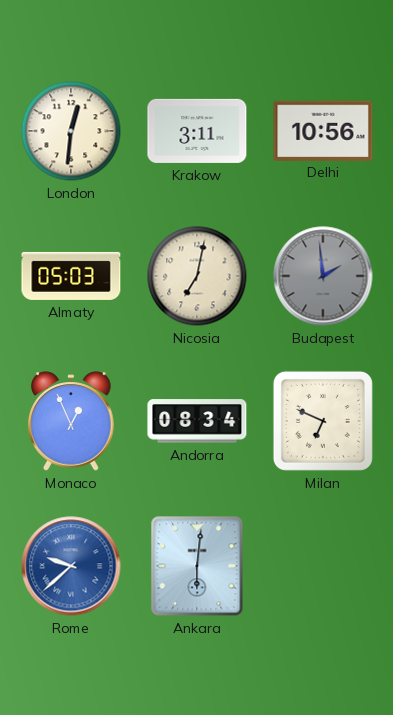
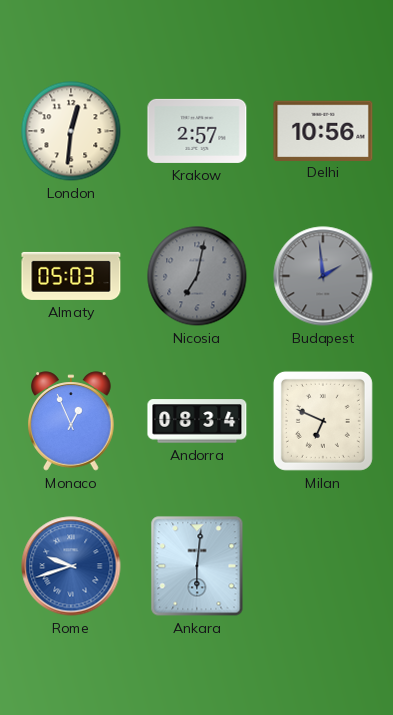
Krakow: 3:11 -> 2:57
Nicosia dial: cream -> grey
Rome: 9:38 -> 9:42
